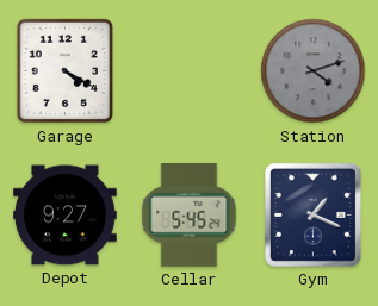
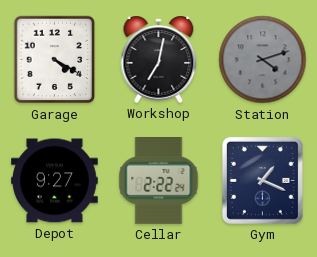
Workshop: none -> 7:02
Cellar: 5:45 -> 2:22
